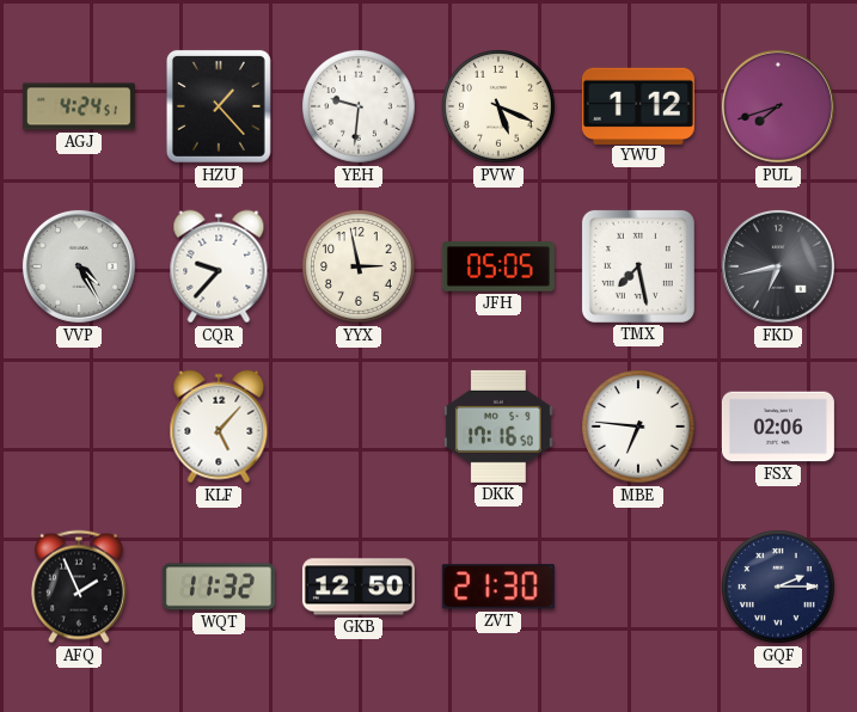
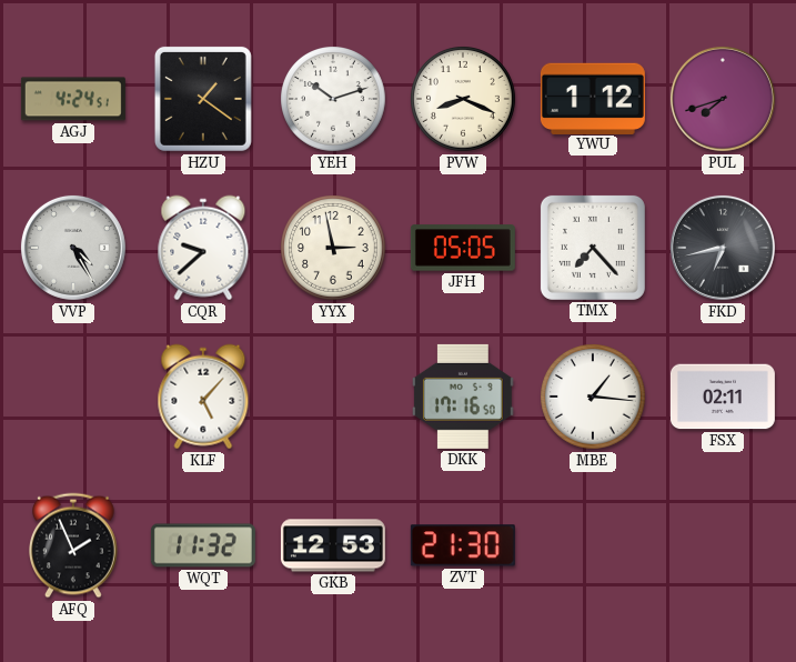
HZU: 1:23 -> 1:21
YEH: 9:31 -> 10:12
PVW: 5:19 -> 8:19
CQR: 9:37 -> 9:38
TMX: 7:28 -> 7:23
MBE: 6:46 -> 1:16
FSX: 02:06 -> 02:11
GKB: 12:50 -> 12:53
GQF: 2:15 -> none
